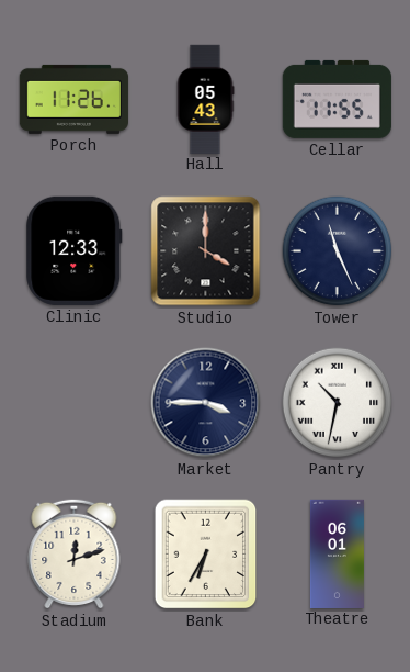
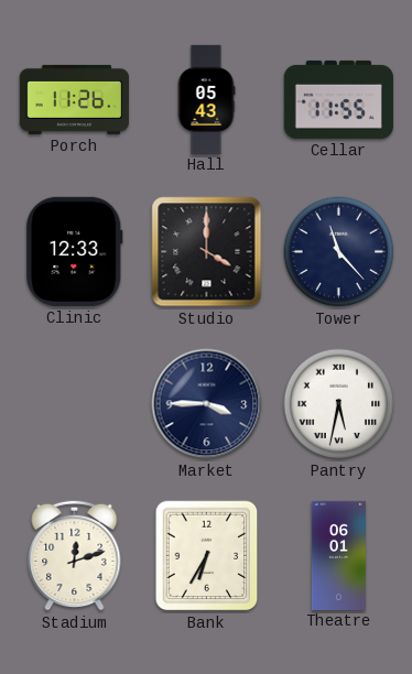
Tower: 11:26 -> 11:23
Pantry: 10:32 -> 5:32
